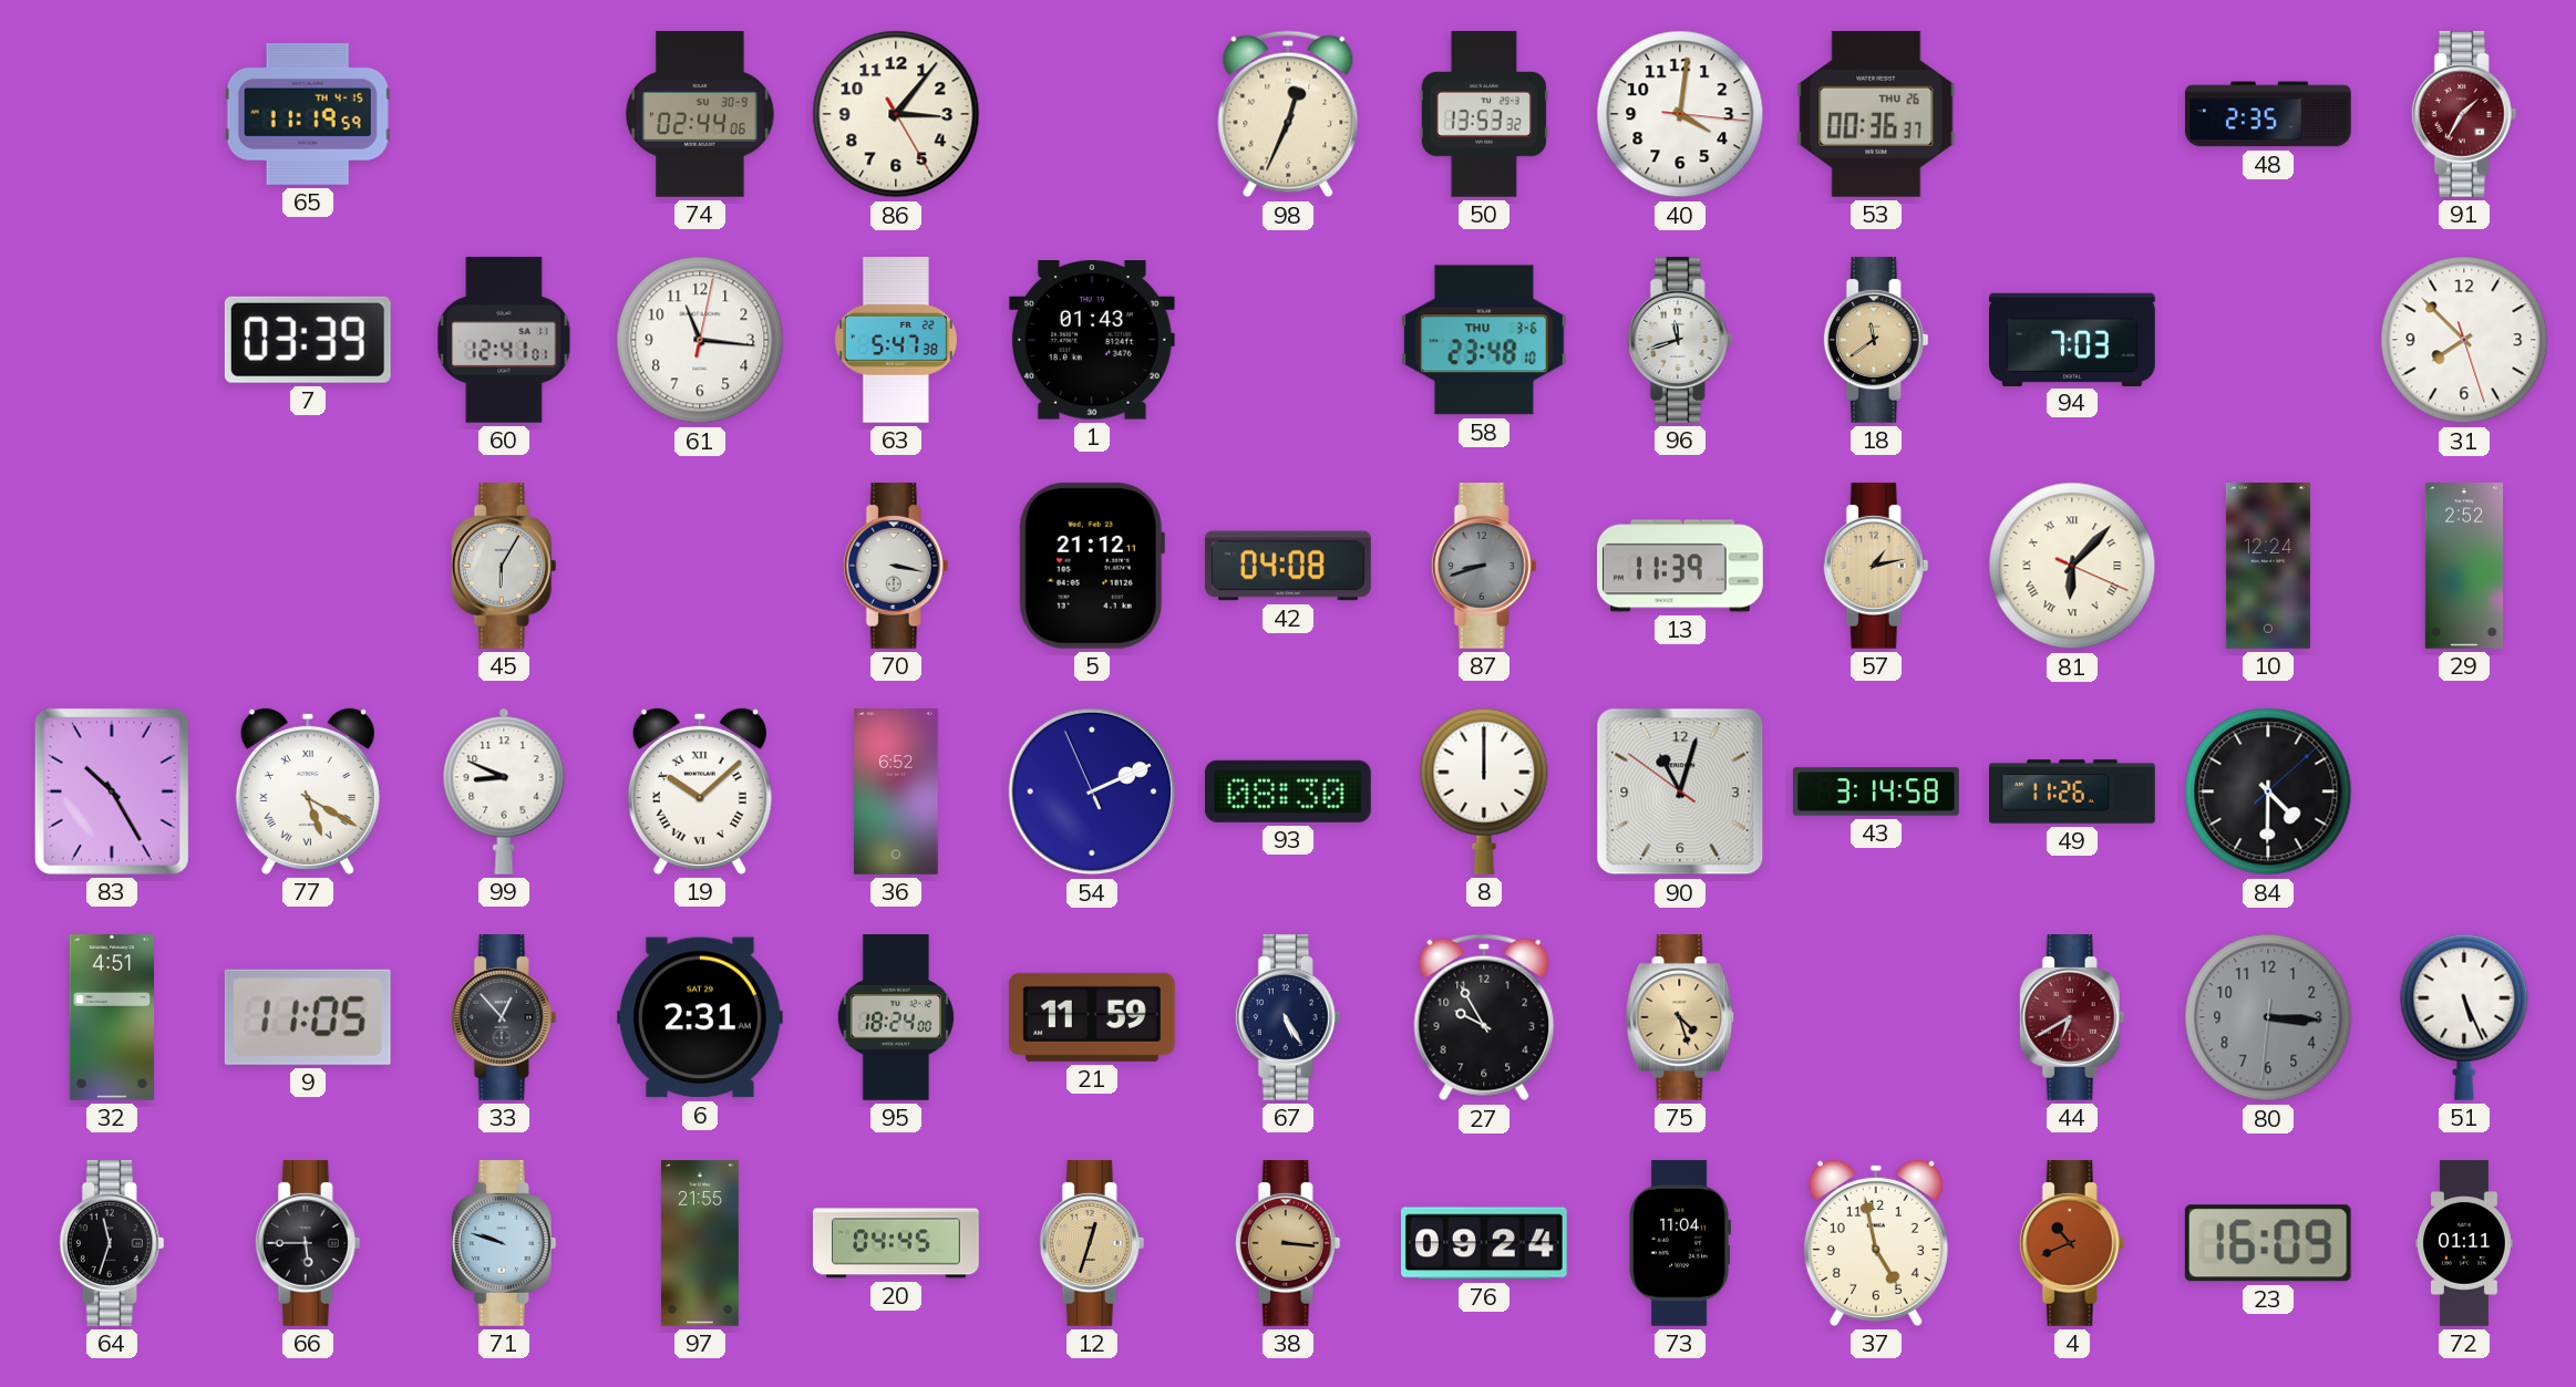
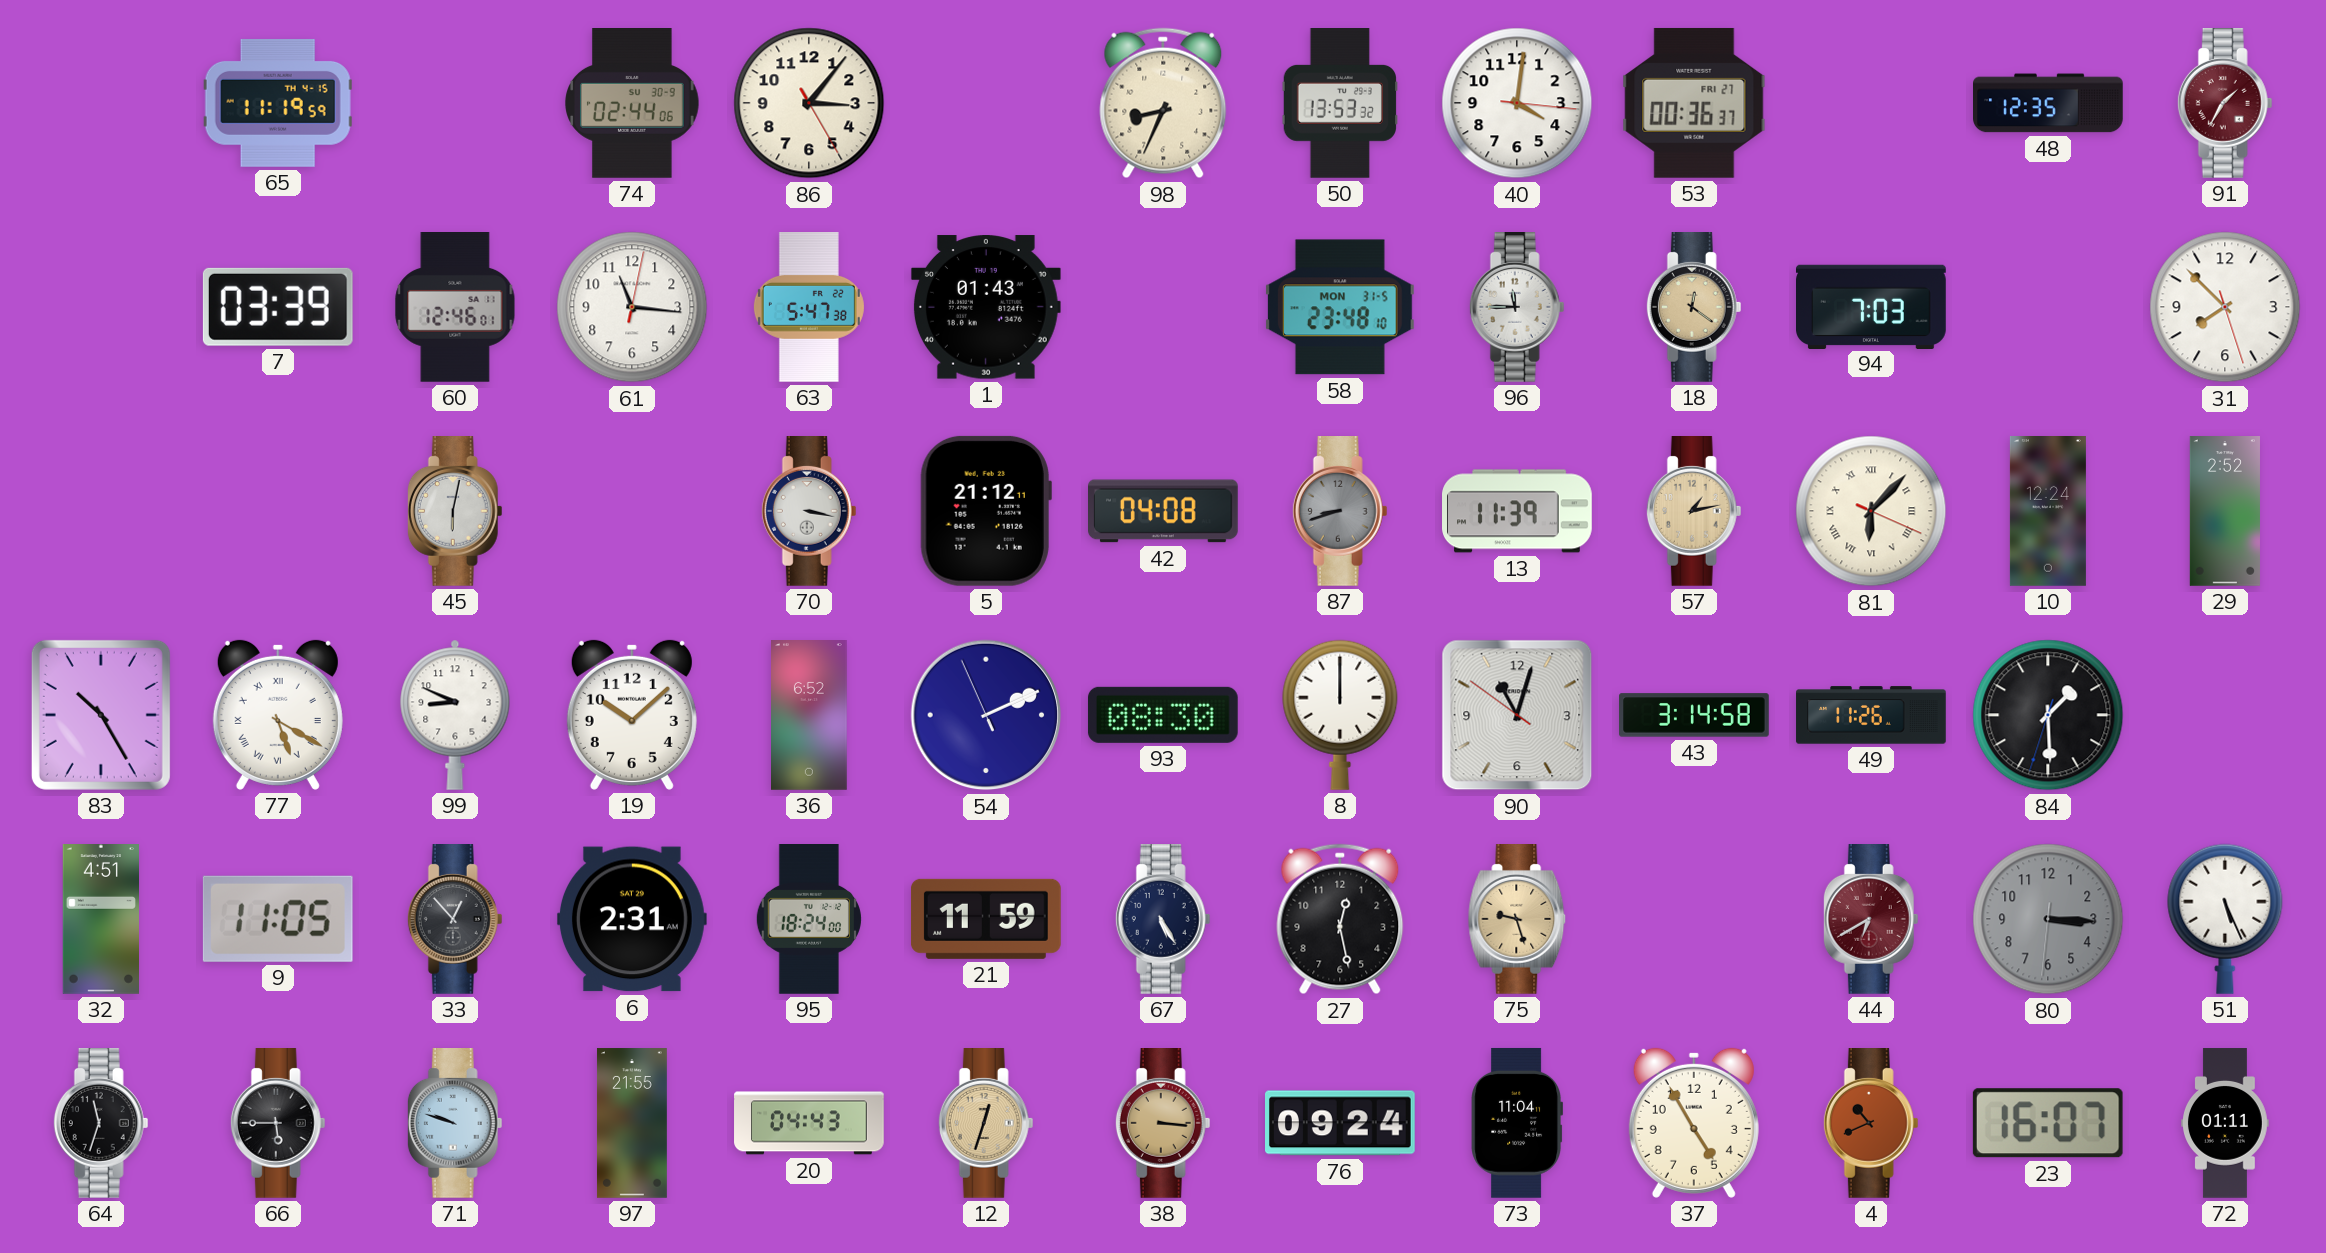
98: 12:34 -> 8:34
53 date: THU 26 -> FRI 27
48: 2:35 -> 12:35
60: 12:41 -> 12:46
58 date: THU 3-6 -> MON 31-5
96: 11:42 -> 11:45
18: 11:39 -> 12:21
45: 6:05 -> 6:02
19 numerals: Roman -> Arabic
84: 4:30 -> 1:29
27: 9:55 -> 12:28
75: 4:27 -> 9:27
20: 04:45 -> 04:43
37: 4:58 -> 4:55
23: 16:09 -> 16:07
